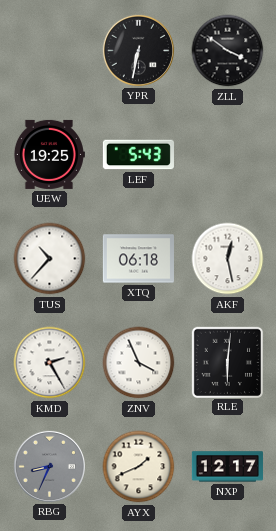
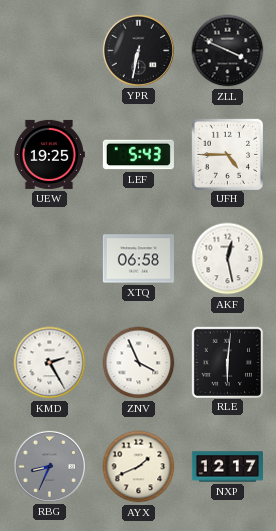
ZLL: 3:51 -> 3:49
UFH: none -> 4:45
TUS: 10:37 -> none
XTQ: 06:18 -> 06:58
